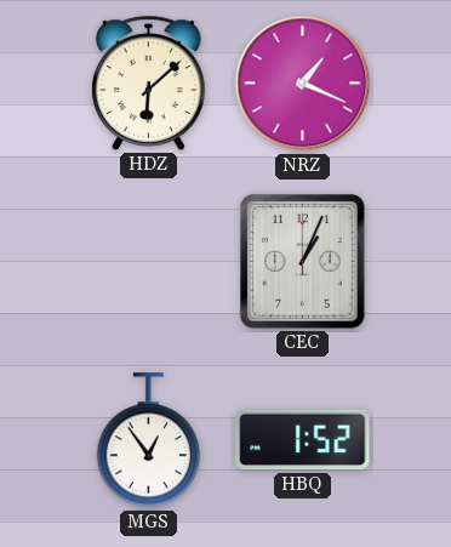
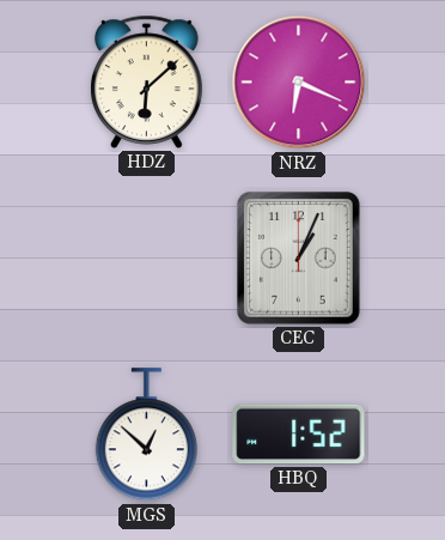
NRZ: 1:19 -> 6:19
MGS: 12:54 -> 12:52
